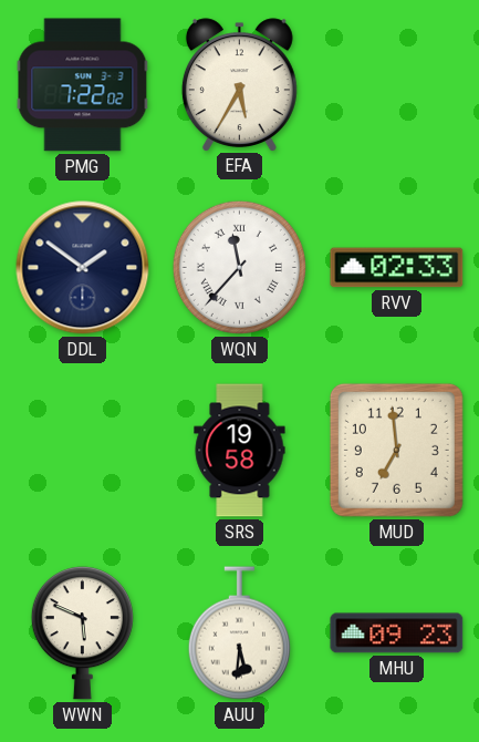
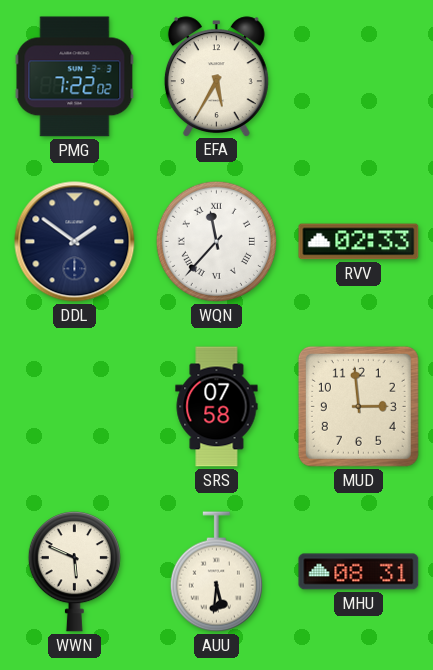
SRS: 19:58 -> 07:58
MUD: 6:59 -> 2:59
MHU: 09:23 -> 08:31
